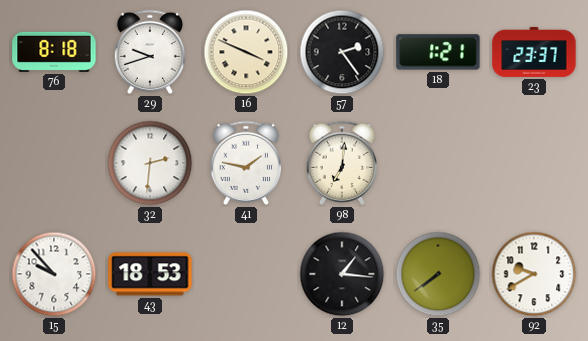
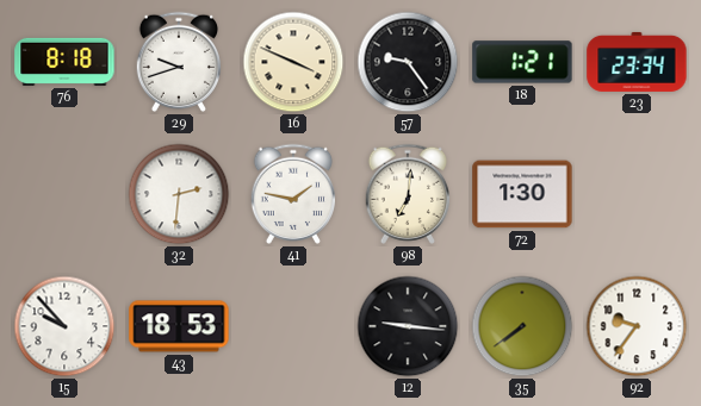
57: 2:24 -> 9:24
23: 23:37 -> 23:34
72: none -> 1:30
12: 1:16 -> 9:16
92: 9:40 -> 9:36
